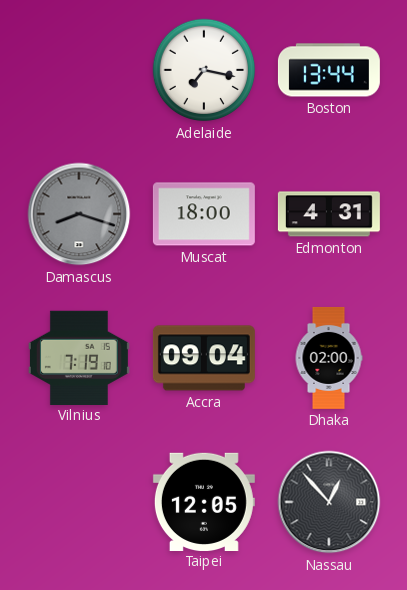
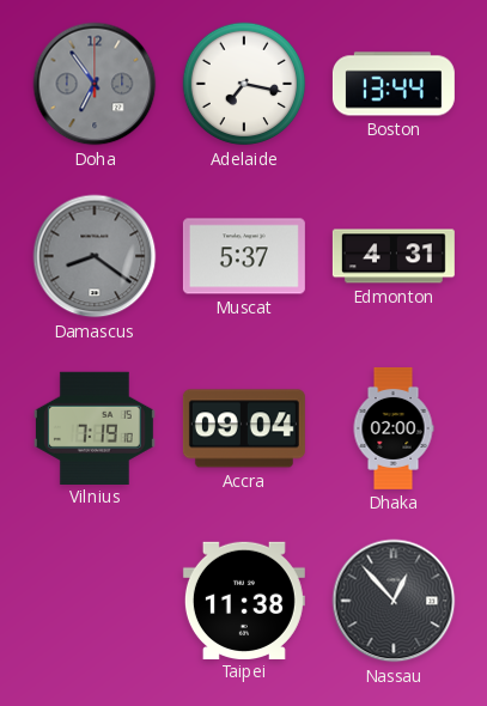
Doha: none -> 6:54
Damascus: 8:18 -> 8:21
Muscat: 18:00 -> 5:37
Taipei: 12:05 -> 11:38
